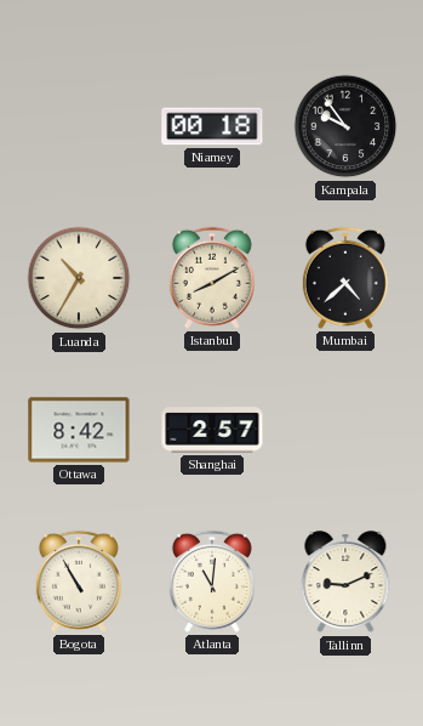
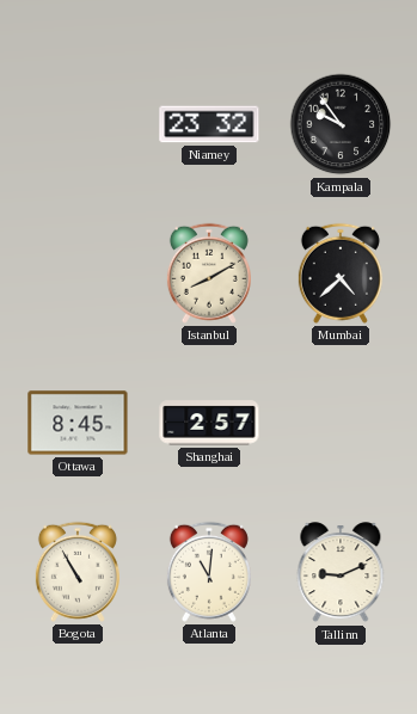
Niamey: 00:18 -> 23:32
Luanda: 10:35 -> none
Ottawa: 8:42 -> 8:45
